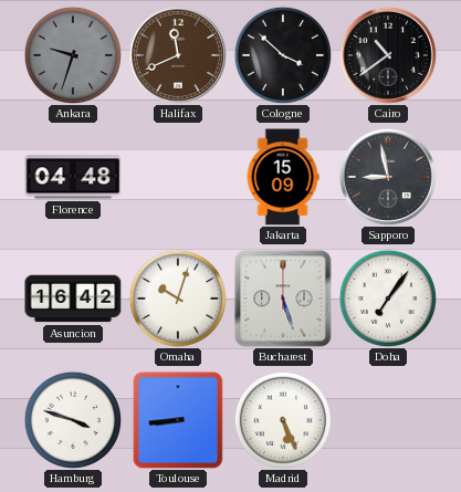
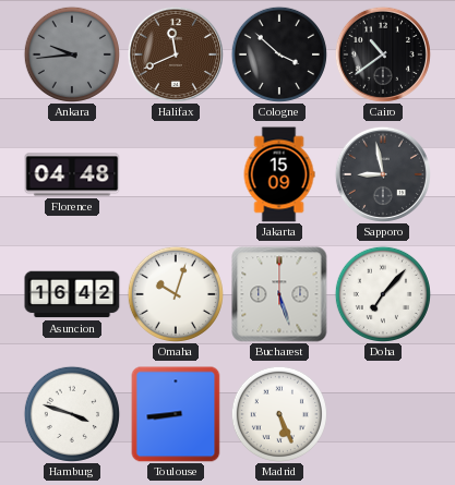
Ankara: 9:33 -> 9:44
Doha: 7:06 -> 7:07
